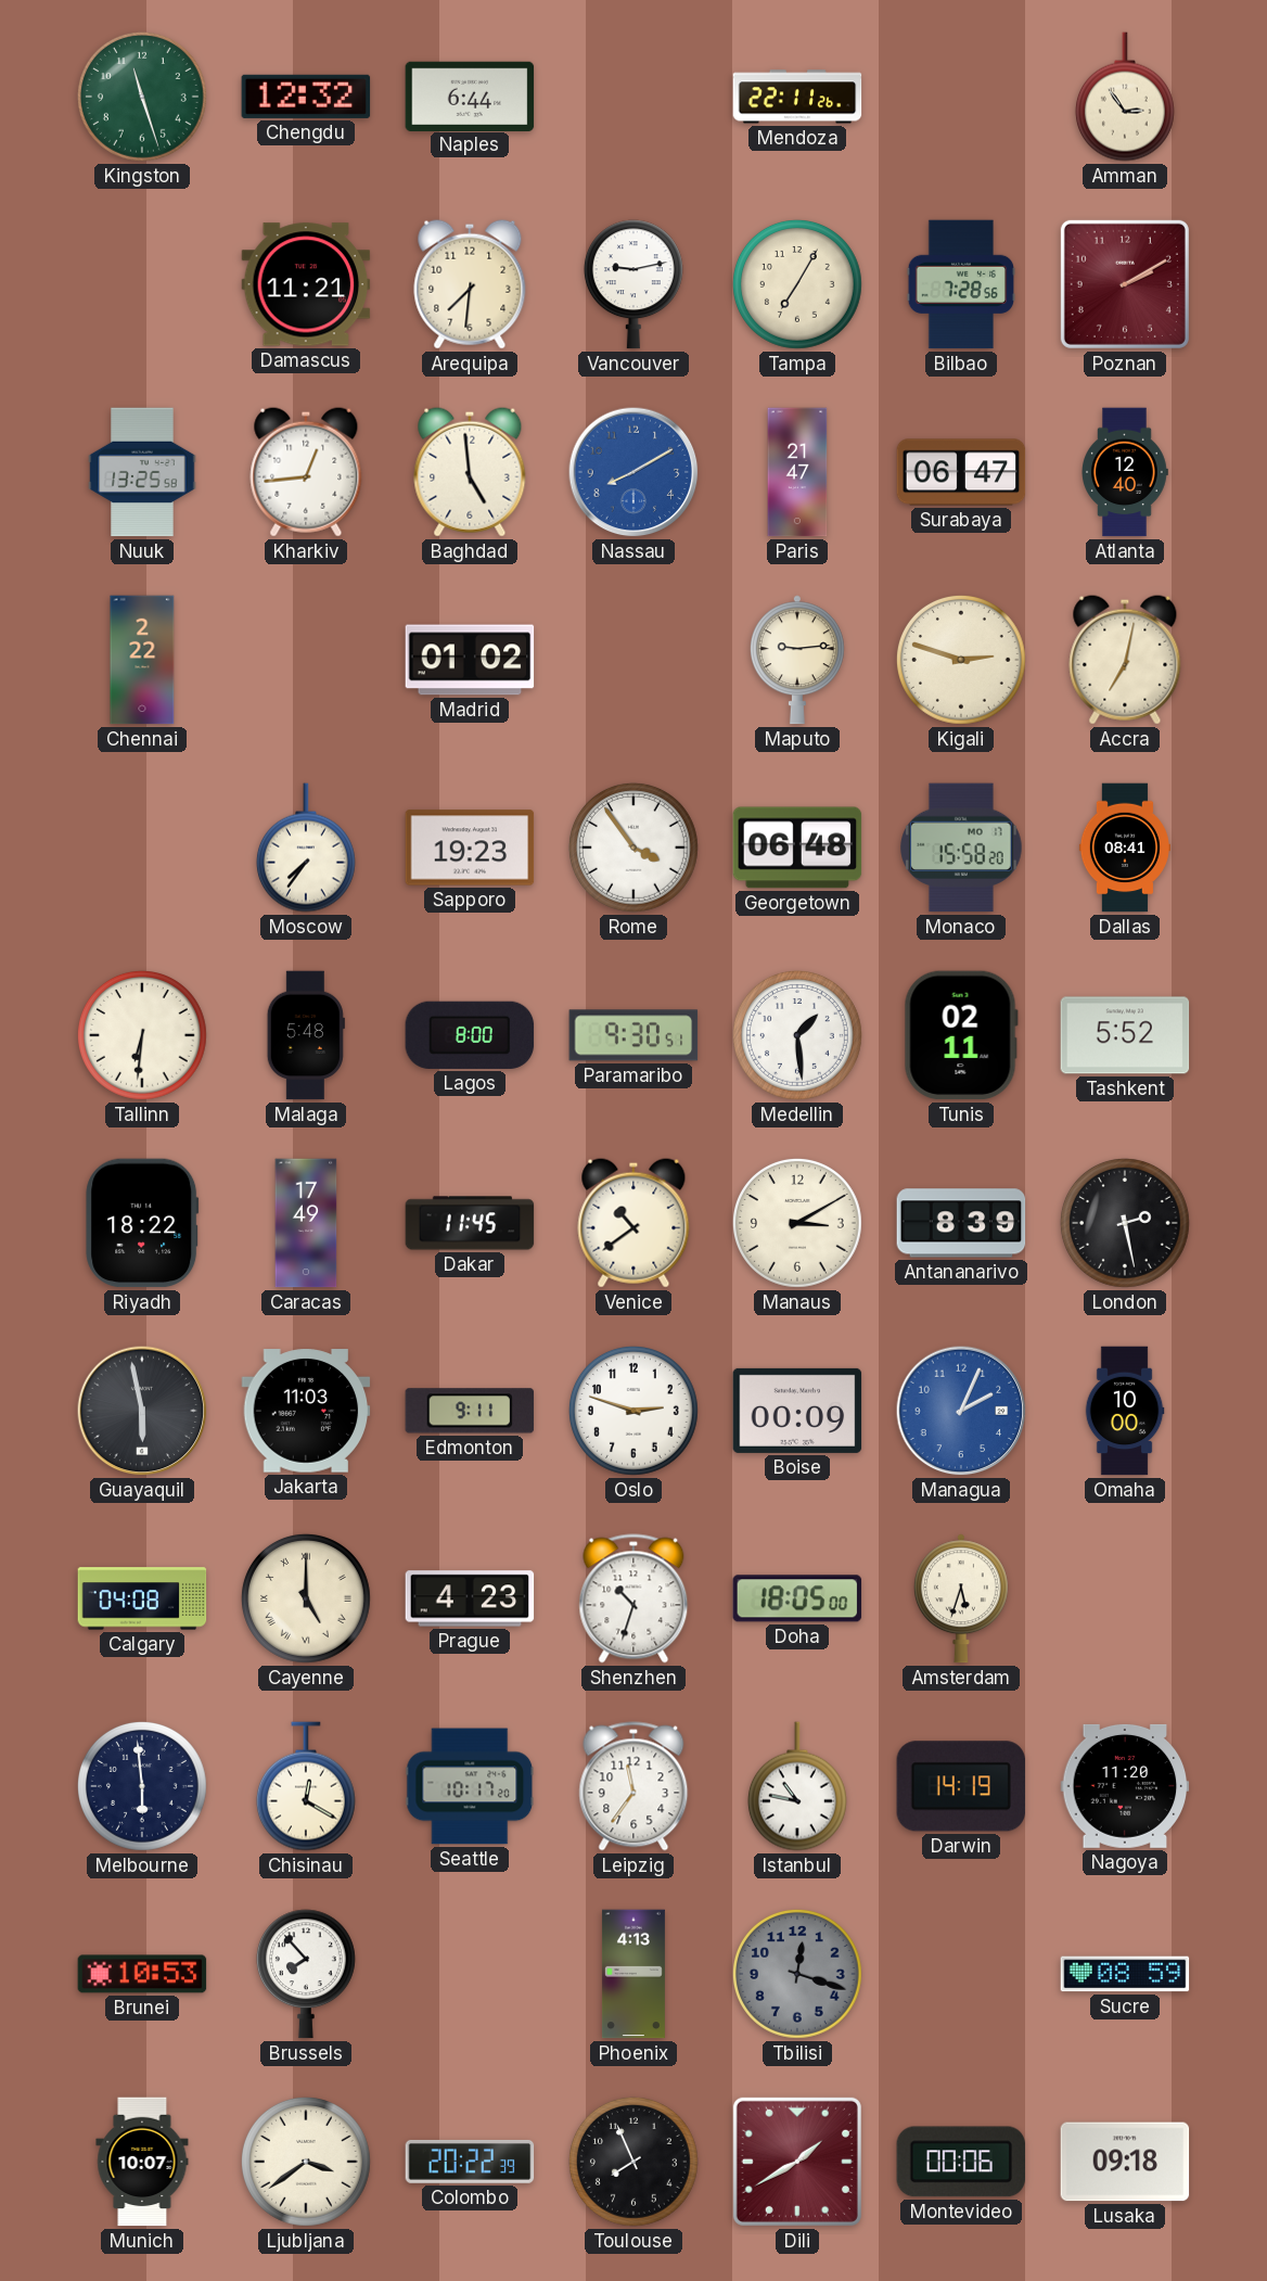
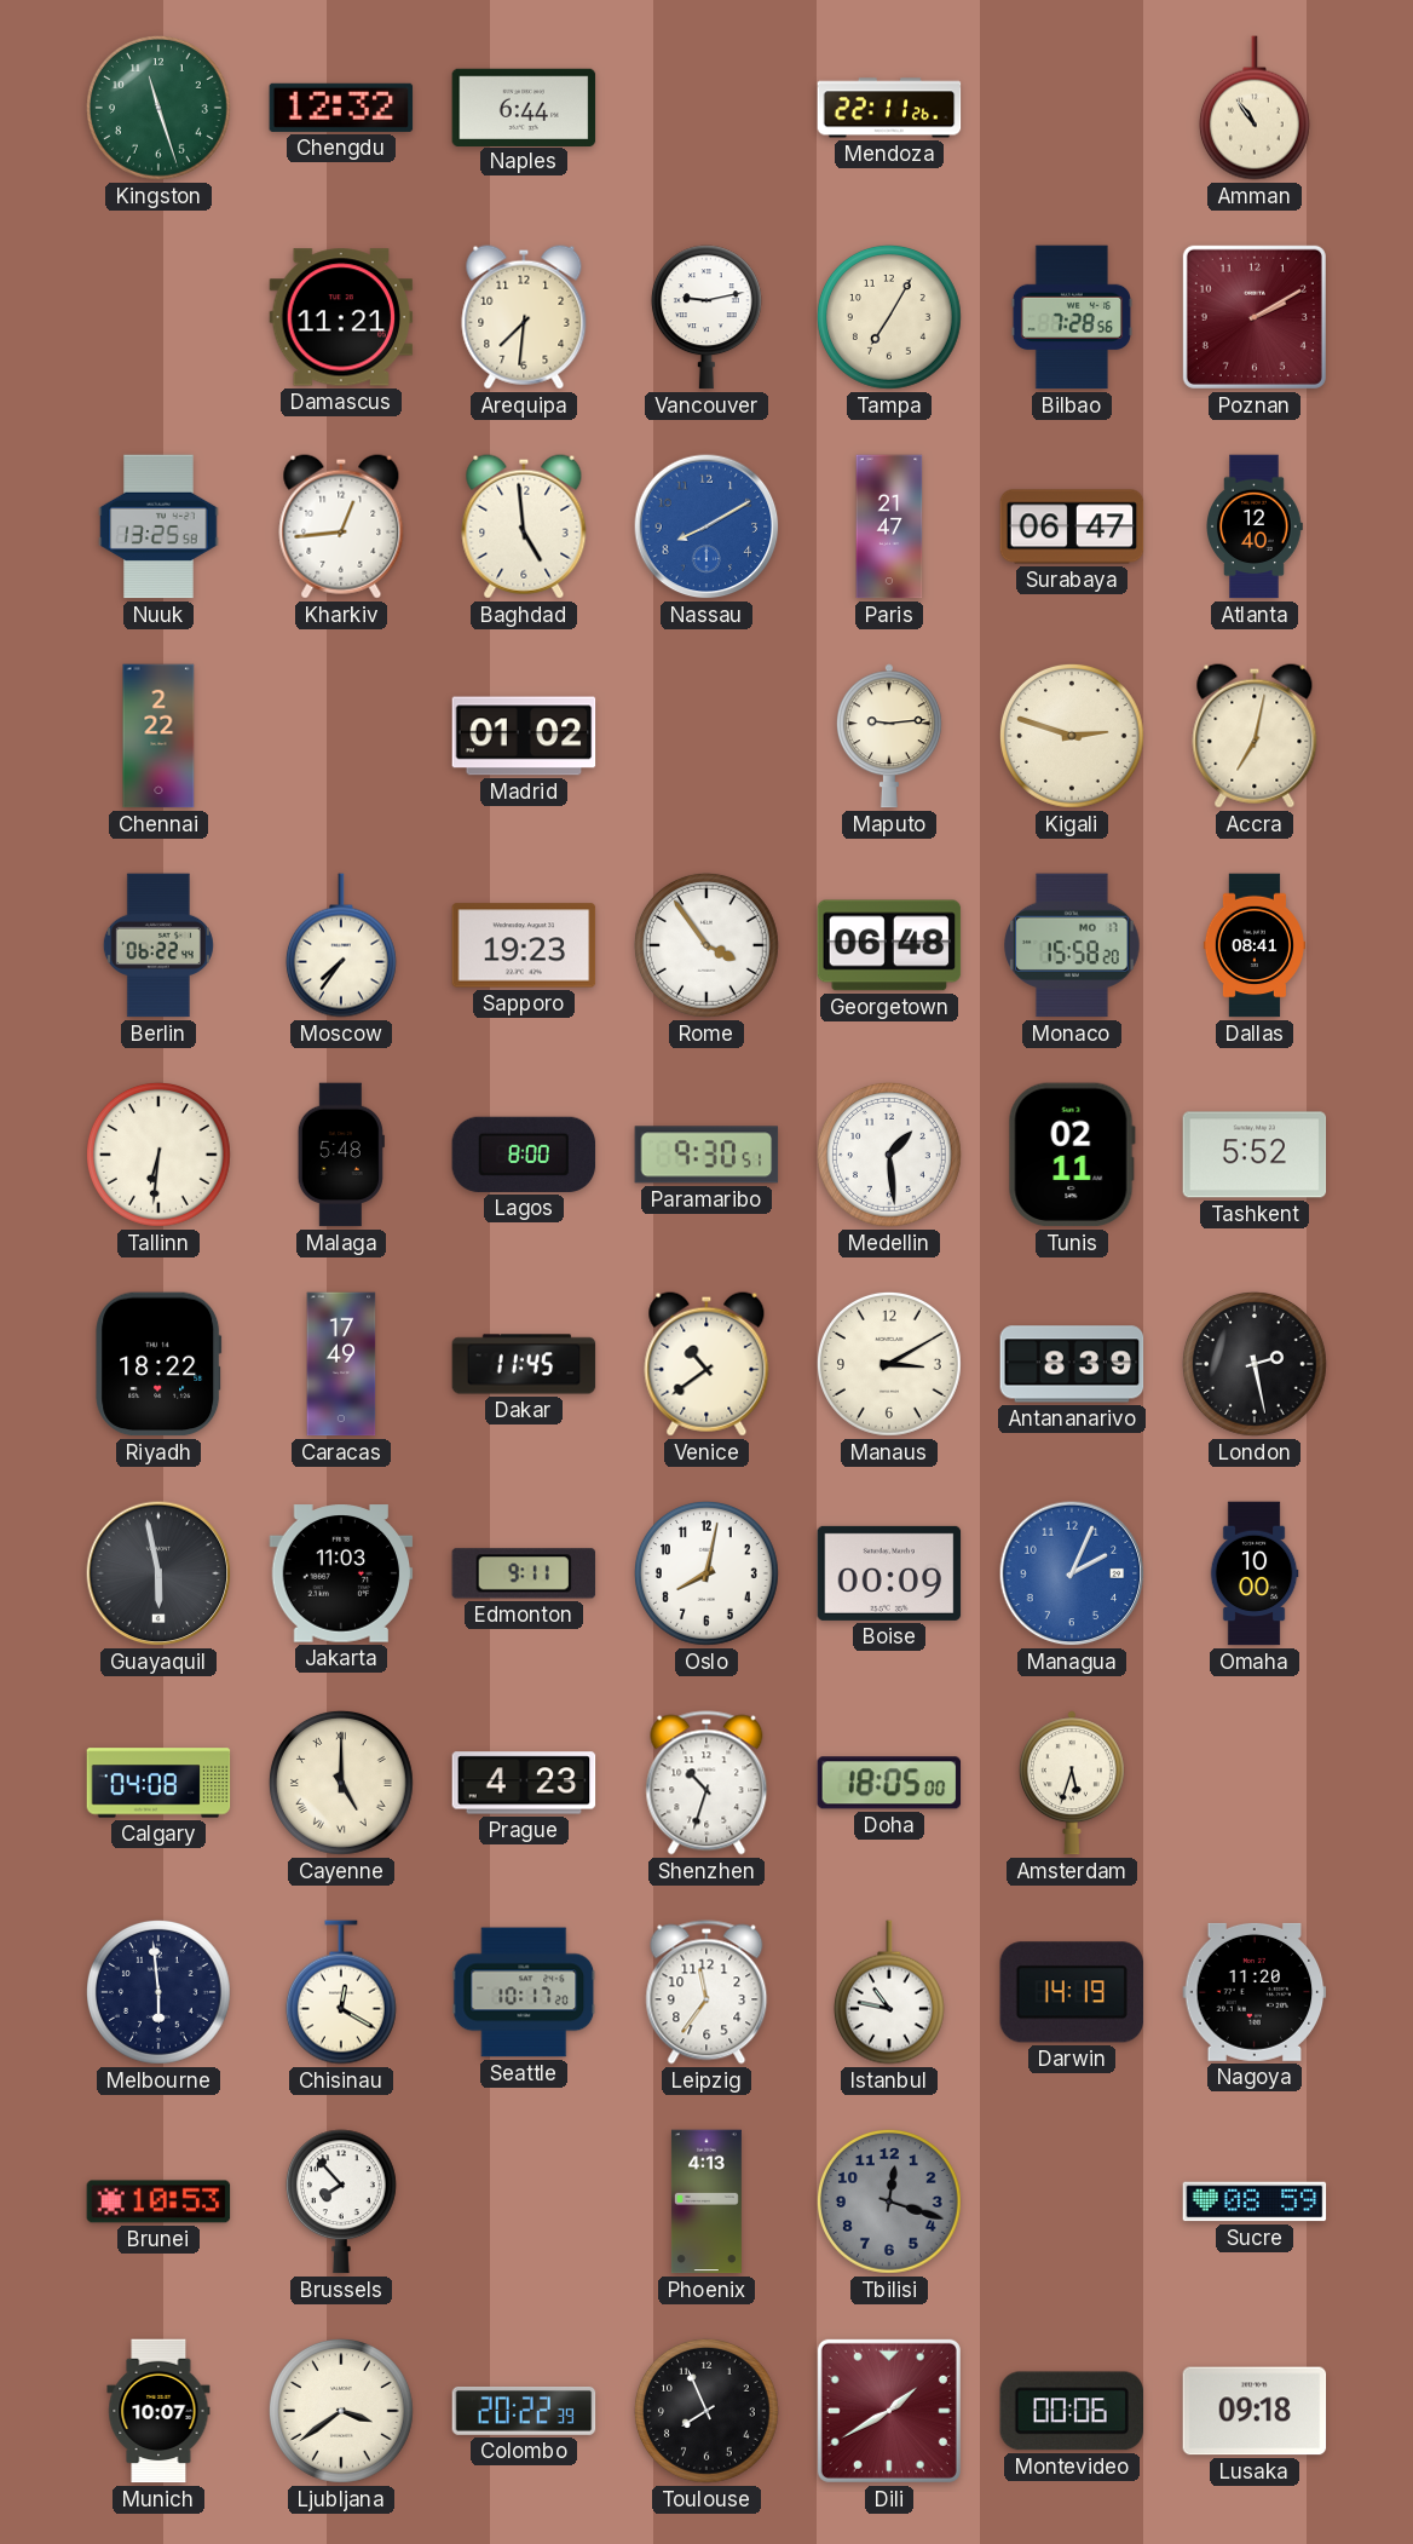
Amman: 2:54 -> 10:54
Berlin: none -> 06:22
Oslo: 2:48 -> 8:02
